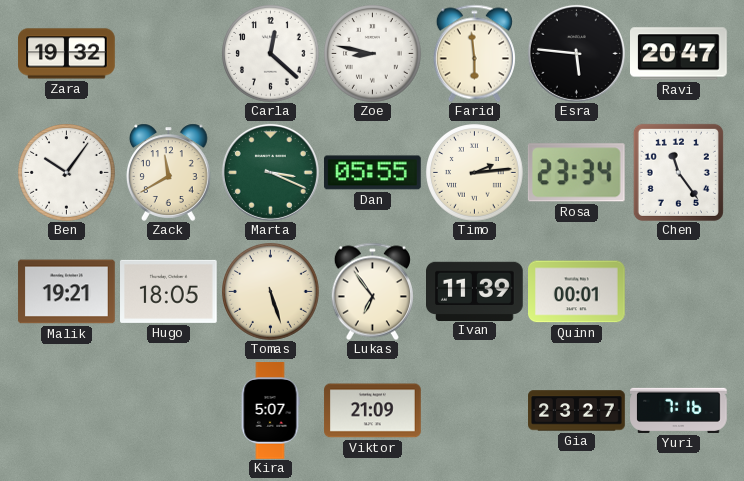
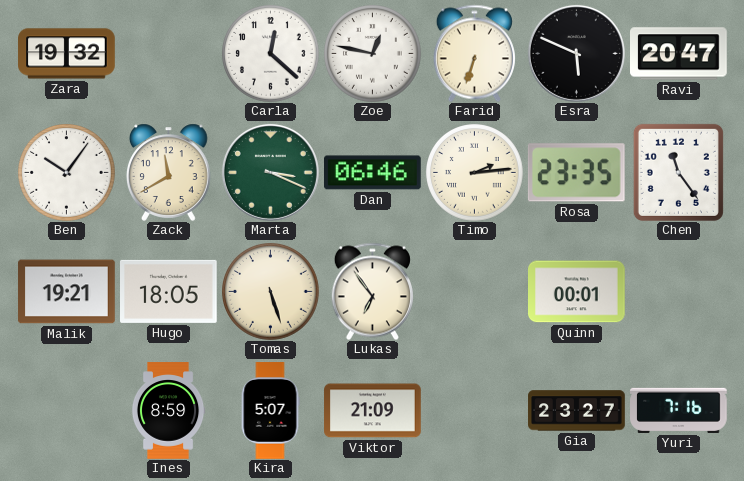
Zoe: 8:47 -> 12:47
Farid: 5:59 -> 6:33
Esra: 5:46 -> 5:49
Dan: 05:55 -> 06:46
Rosa: 23:34 -> 23:35
Ivan: 11:39 -> none
Ines: none -> 8:59
